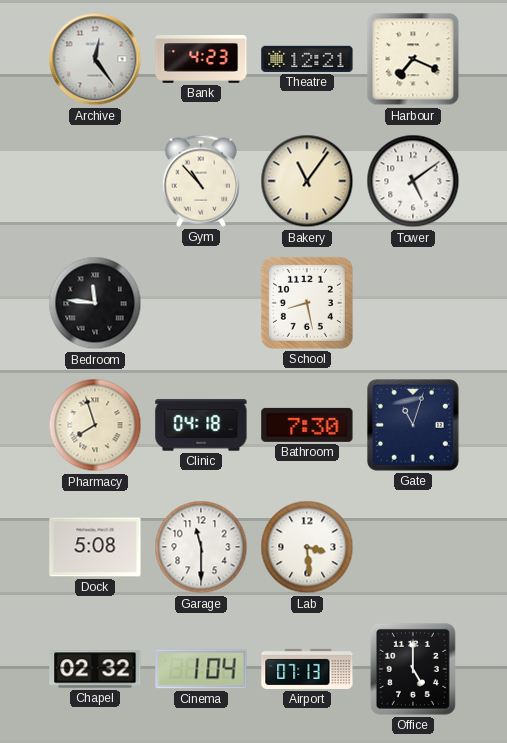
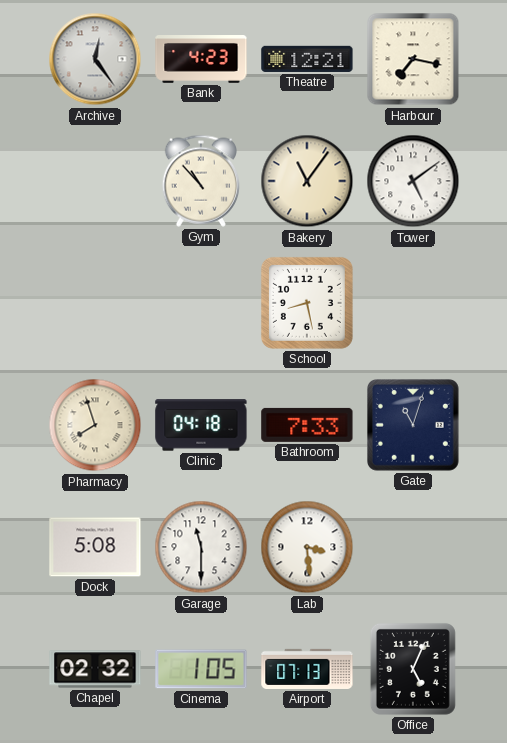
Harbour: 7:19 -> 7:17
Bedroom: 11:46 -> none
Bathroom: 7:30 -> 7:33
Cinema: 1:04 -> 1:05
Office: 5:00 -> 5:04
